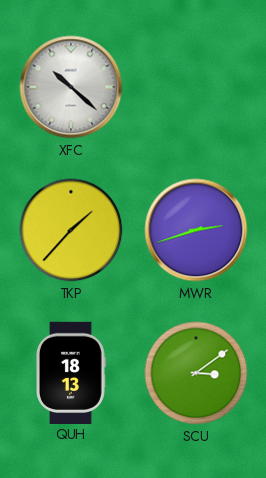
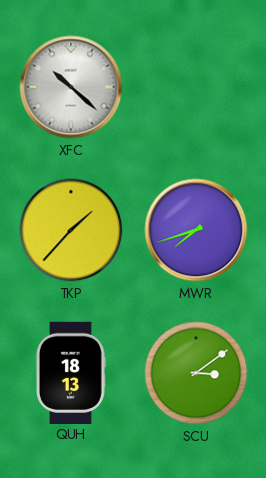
MWR: 2:42 -> 7:42
